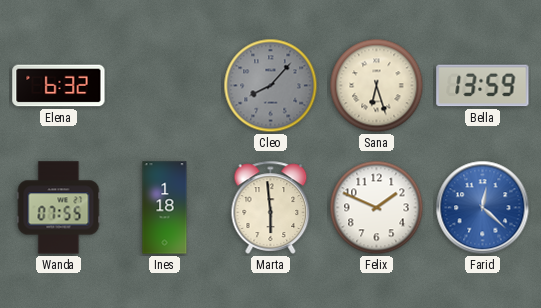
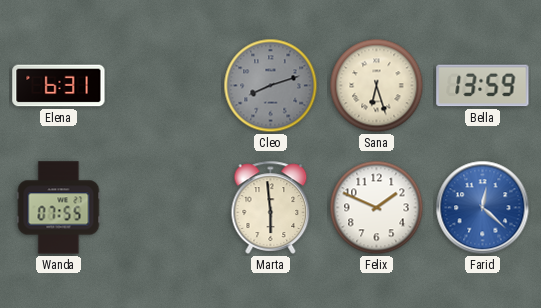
Elena: 6:32 -> 6:31
Cleo: 8:07 -> 8:12
Ines: 1:18 -> none
